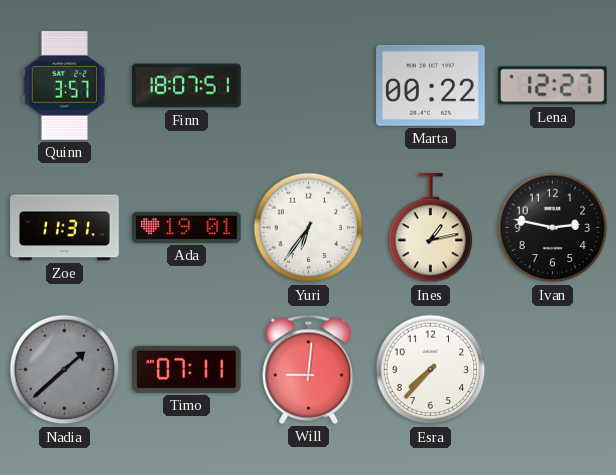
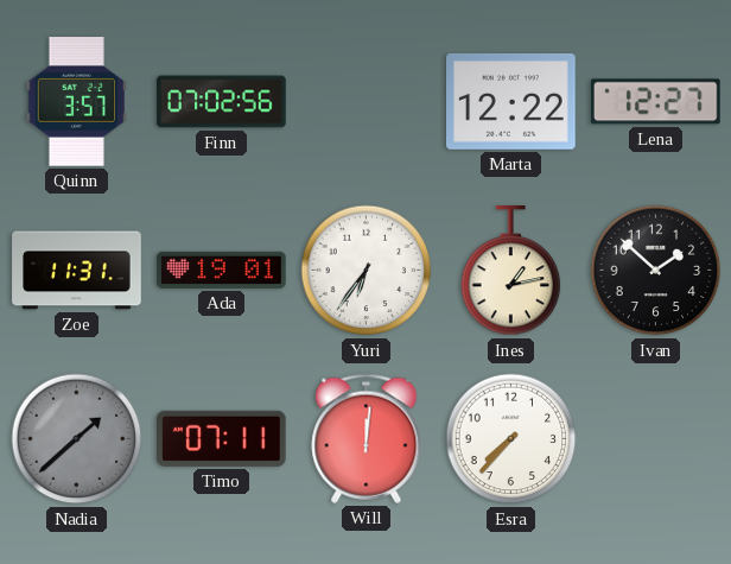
Finn: 18:07 -> 07:02
Marta: 00:22 -> 12:22
Ivan: 2:47 -> 1:52
Will: 9:01 -> 12:01
